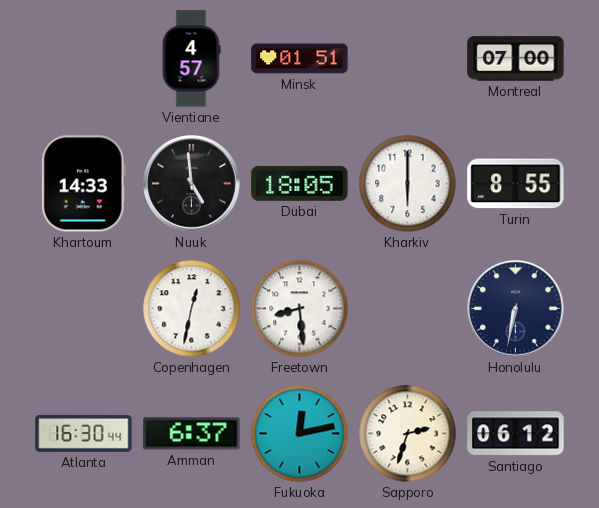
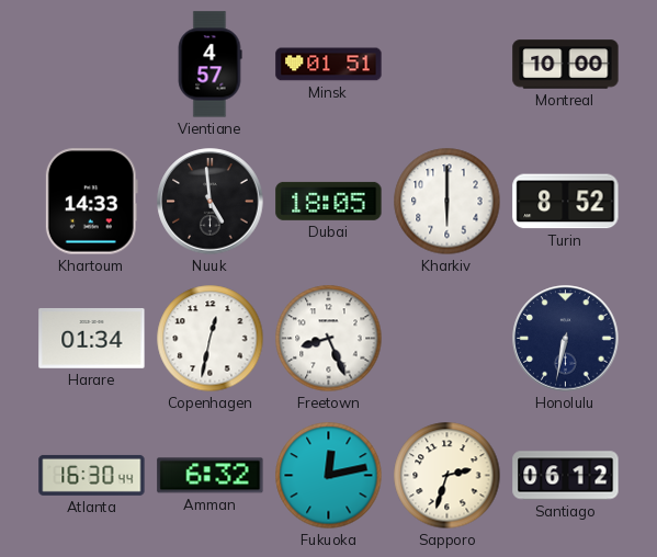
Montreal: 07:00 -> 10:00
Turin: 8:55 -> 8:52
Harare: none -> 01:34
Freetown: 8:29 -> 8:26
Amman: 6:37 -> 6:32
